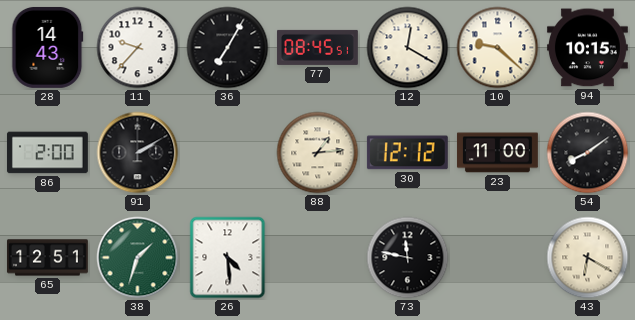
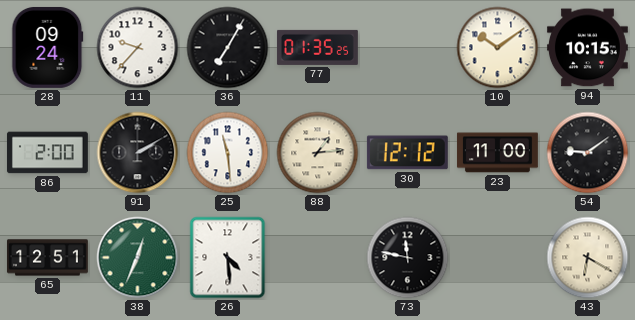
28: 14:43 -> 09:24
77: 08:45 -> 01:35
12: 12:20 -> none
10: 9:22 -> 10:09
25: none -> 11:29
54: 8:09 -> 9:09
38: 1:33 -> 12:34
